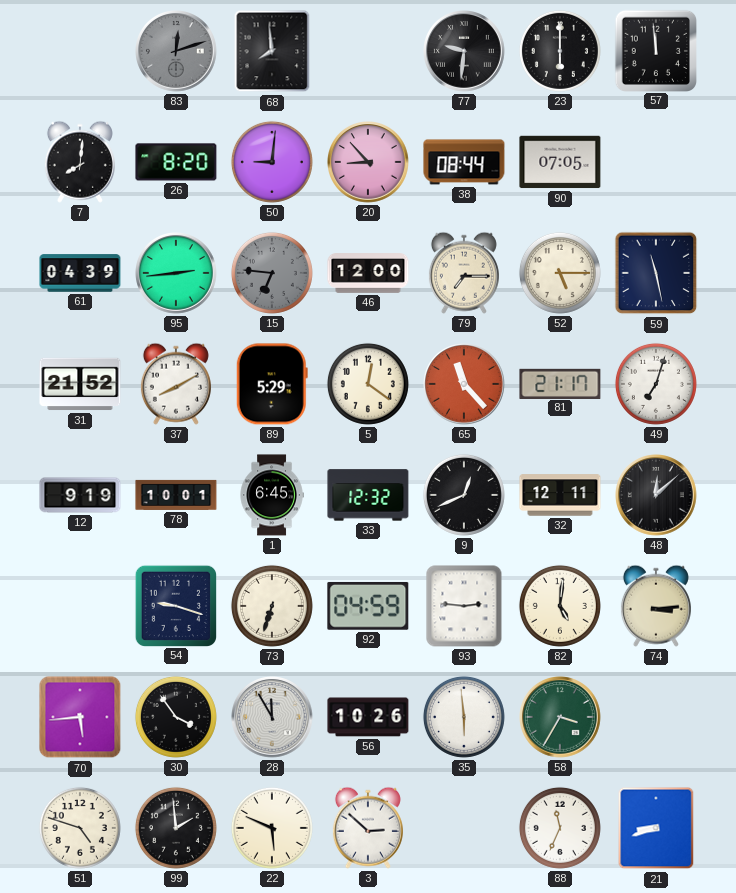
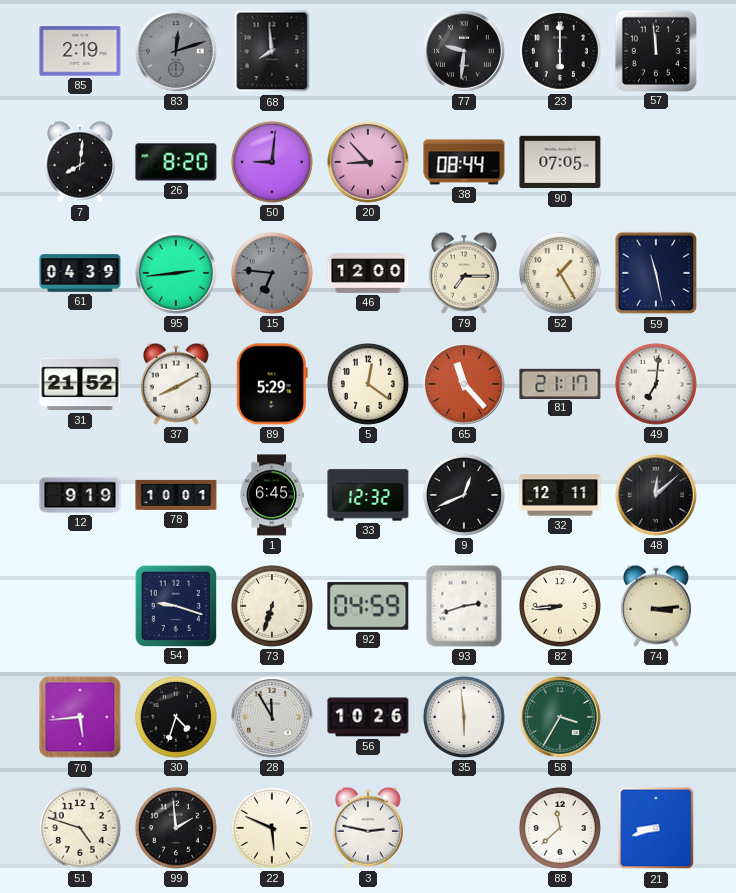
85: none -> 2:19
52: 5:15 -> 1:25
49: 7:03 -> 7:01
93: 2:46 -> 2:42
82: 5:01 -> 8:44
30: 3:54 -> 4:33
3: 2:52 -> 2:47
88: 11:34 -> 11:38
